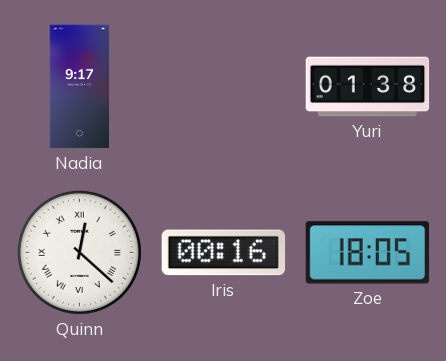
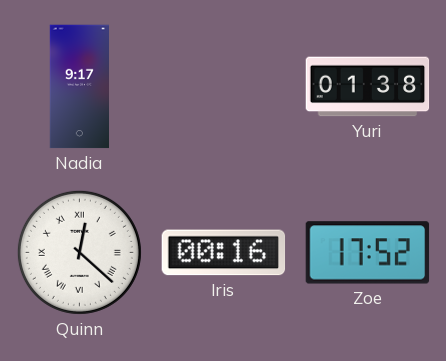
Zoe: 18:05 -> 17:52
